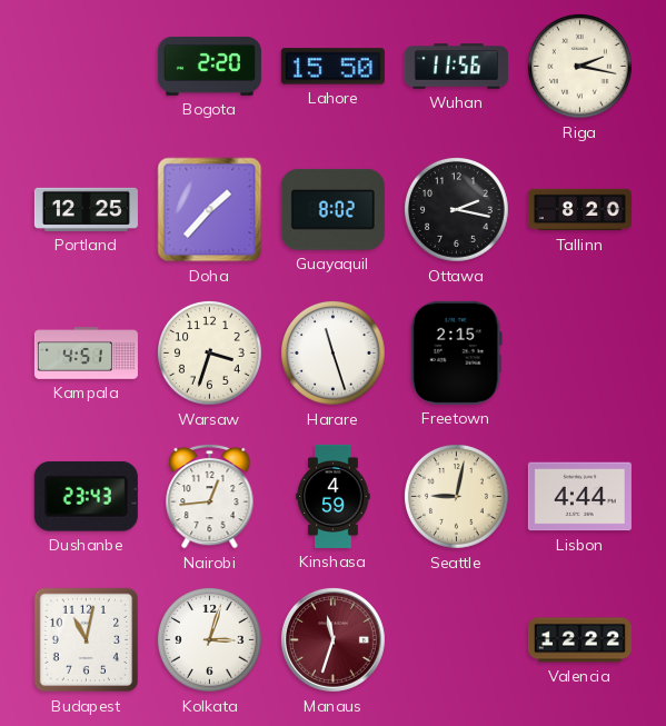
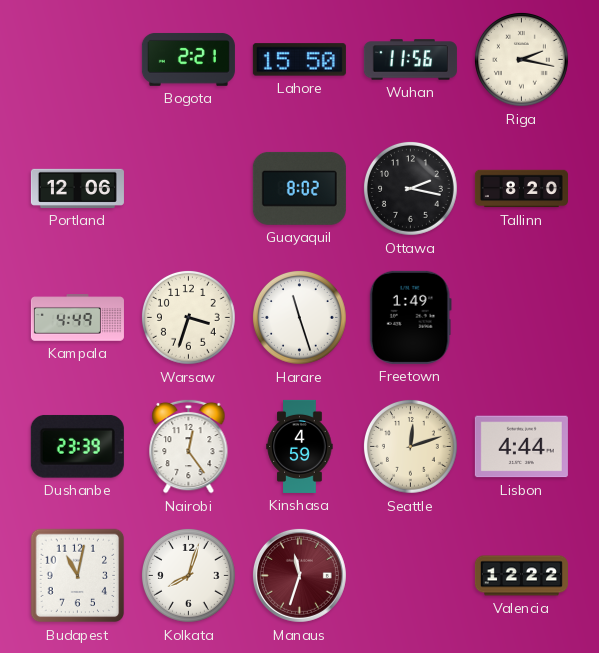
Bogota: 2:20 -> 2:21
Portland: 12:25 -> 12:06
Doha: 1:37 -> none
Kampala: 4:51 -> 4:49
Freetown: 2:15 -> 1:49
Dushanbe: 23:43 -> 23:39
Nairobi: 12:44 -> 12:24
Seattle: 9:02 -> 12:12
Kolkata: 3:03 -> 8:03
